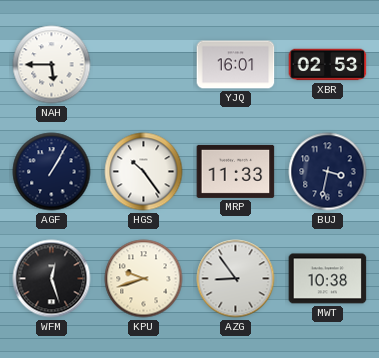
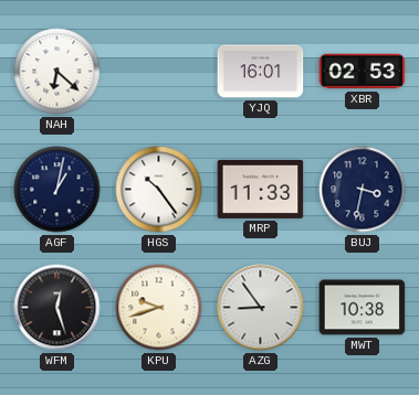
NAH: 5:45 -> 6:22
AGF: 1:05 -> 1:02
